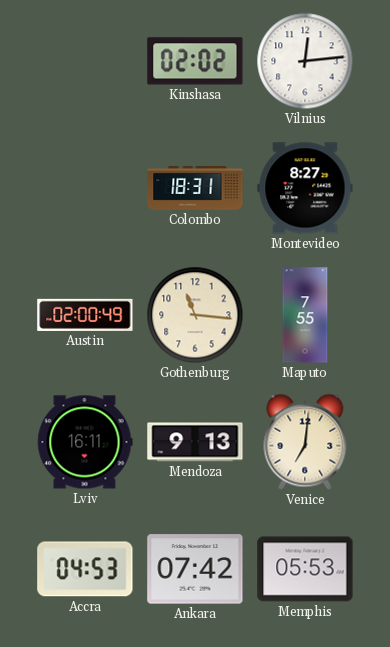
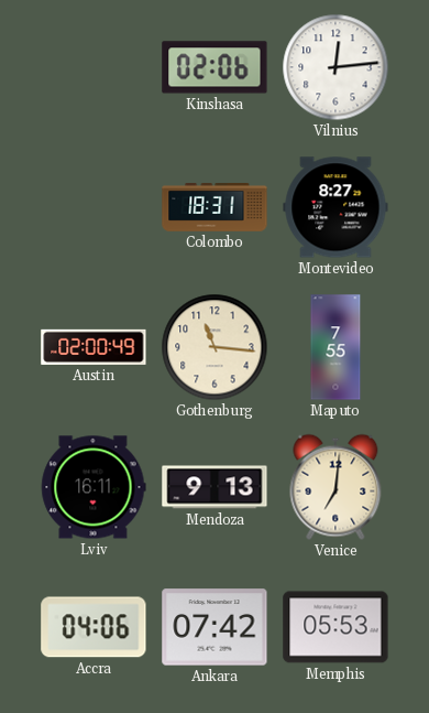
Kinshasa: 02:02 -> 02:06
Accra: 04:53 -> 04:06
